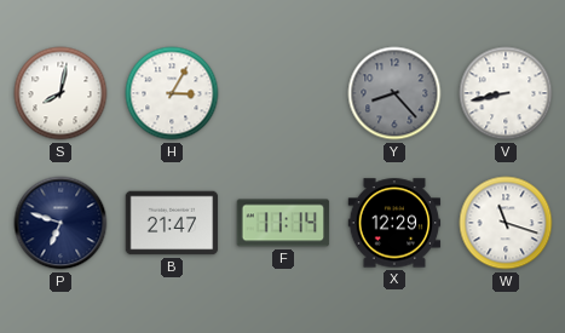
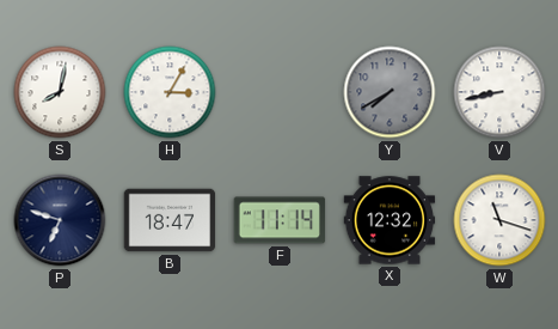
Y: 8:23 -> 7:40
B: 21:47 -> 18:47
X: 12:29 -> 12:32
